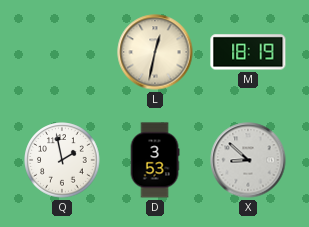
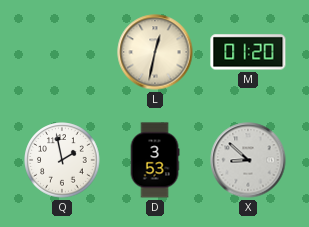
M: 18:19 -> 01:20
